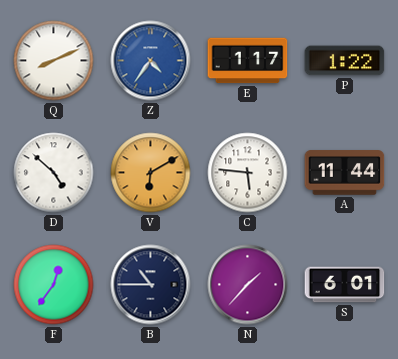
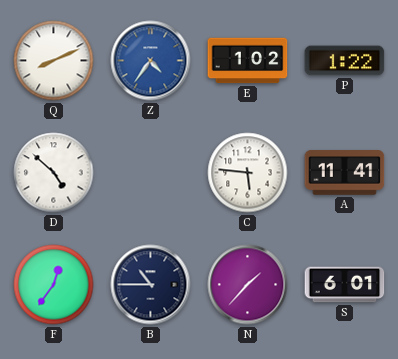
E: 1:17 -> 1:02
V: 6:10 -> none
A: 11:44 -> 11:41
